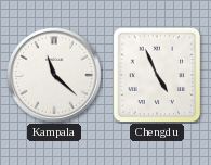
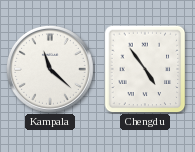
Chengdu: 4:56 -> 4:54
